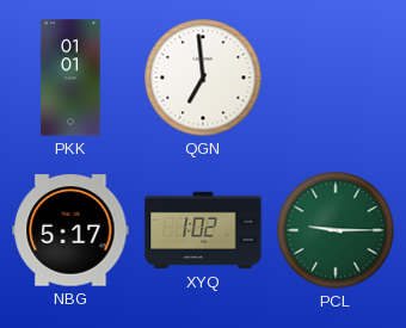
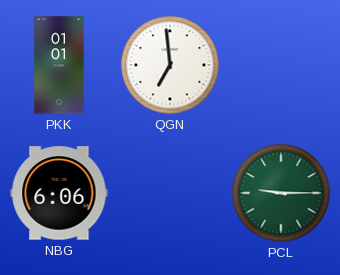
NBG: 5:17 -> 6:06
XYQ: 1:02 -> none
